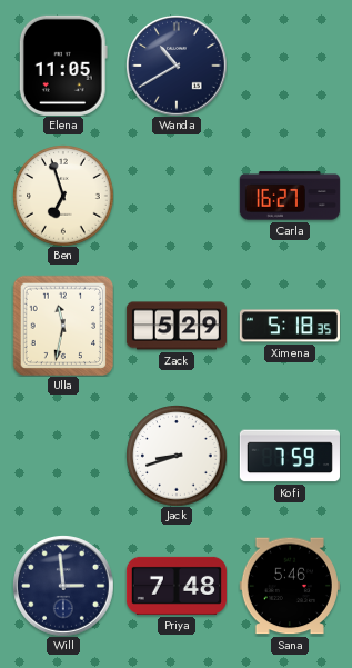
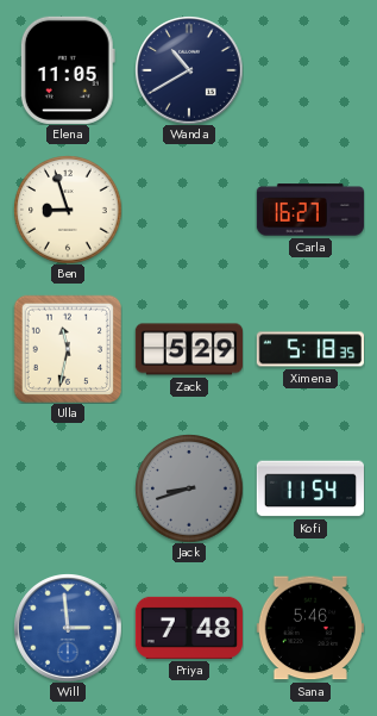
Ben: 6:57 -> 8:57
Jack dial: white -> grey
Kofi: 7:59 -> 11:54
Will dial: navy -> blue
